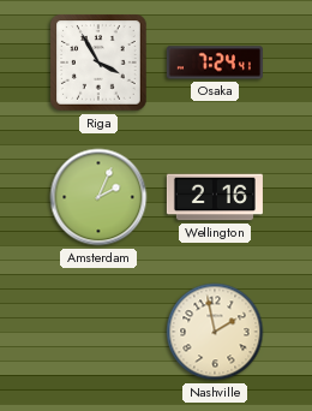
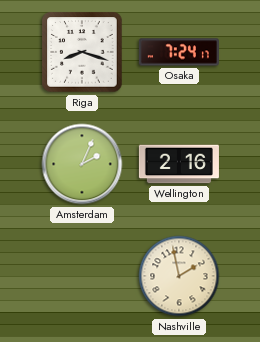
Riga: 3:55 -> 8:18
Osaka: 7:24:41 -> 7:24:17
